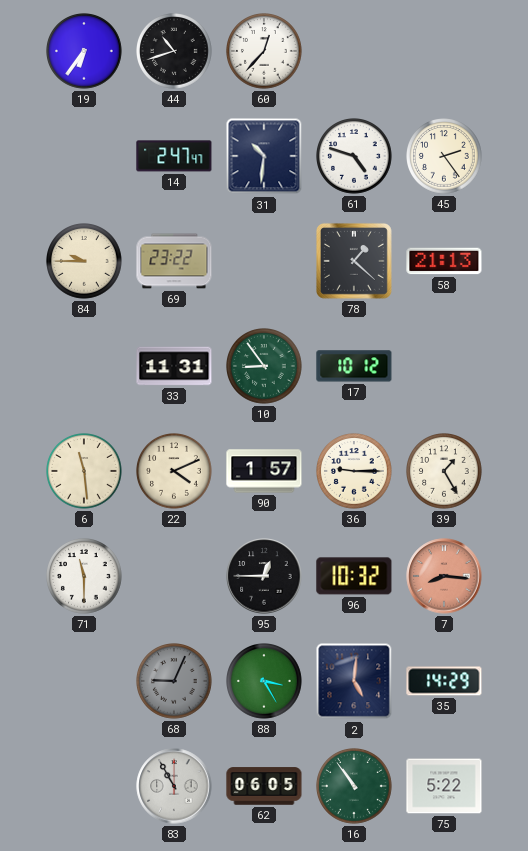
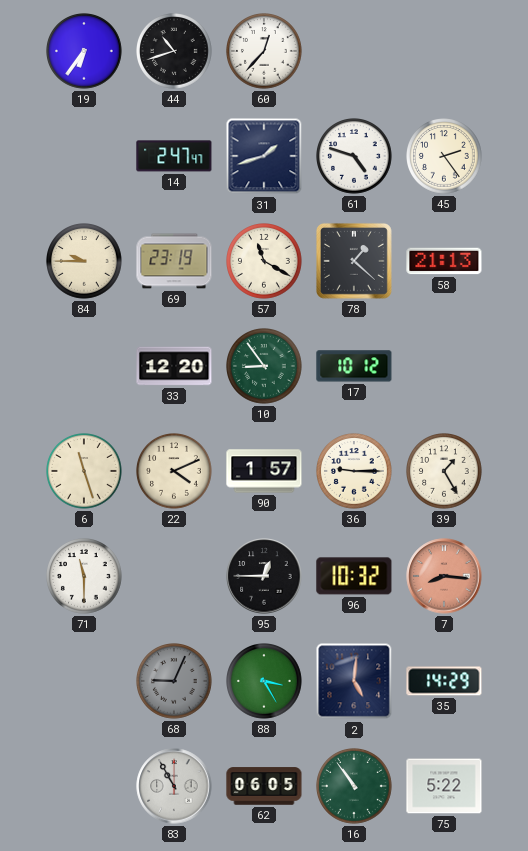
31: 10:31 -> 1:42
69: 23:22 -> 23:19
57: none -> 11:20
33: 11:31 -> 12:20
6: 11:29 -> 11:27
